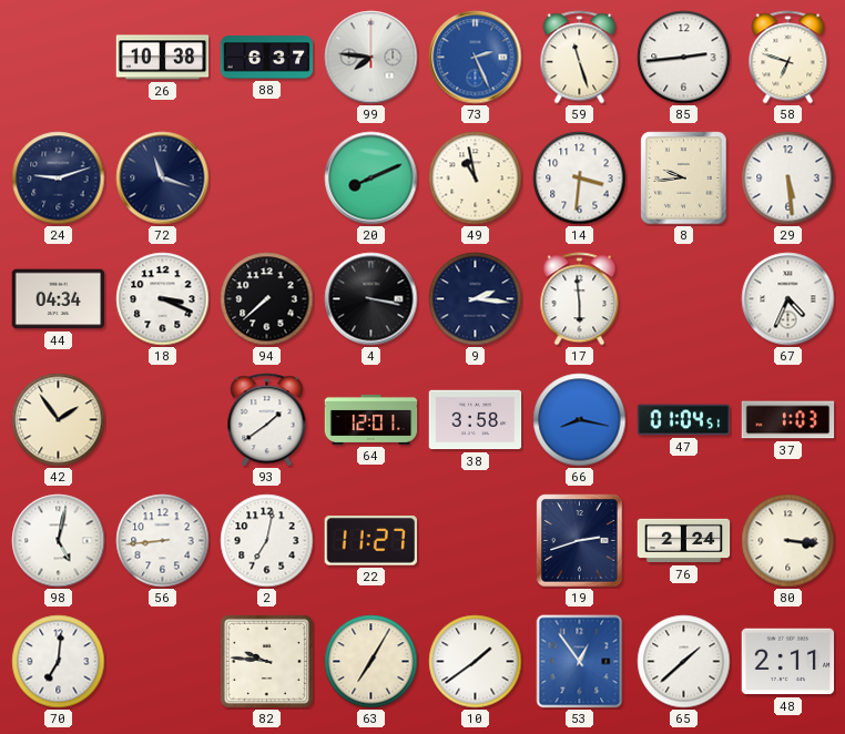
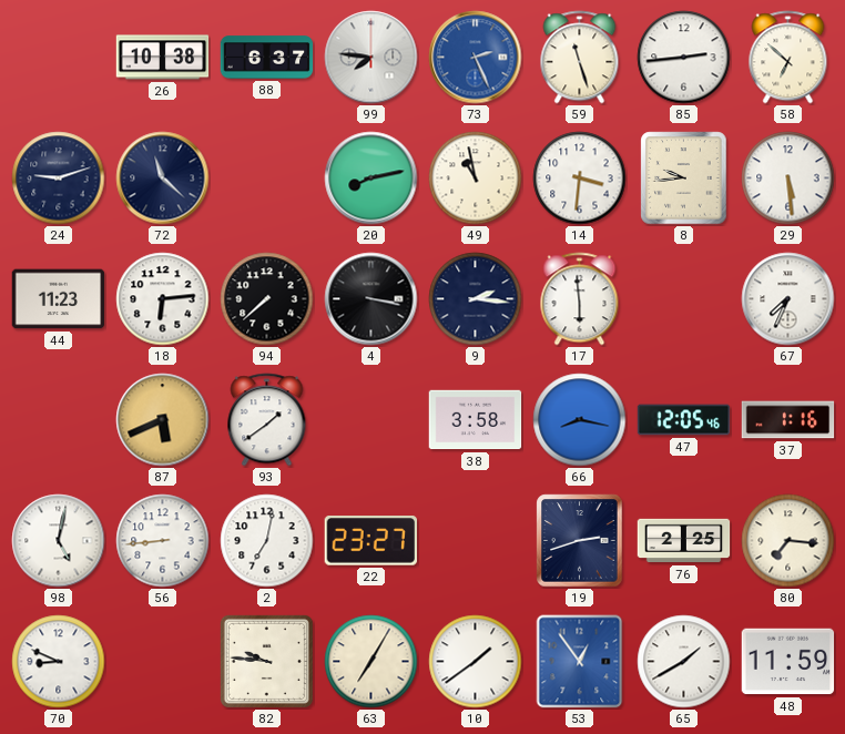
58: 6:48 -> 6:52
72: 11:18 -> 11:22
20: 8:11 -> 8:13
44: 04:34 -> 11:23
18: 3:19 -> 6:14
67: 4:34 -> 7:34
42: 1:54 -> none
87: none -> 5:41
64: 12:01 -> none
47: 01:04 -> 12:05
37: 1:03 -> 1:16
22: 11:27 -> 23:27
76: 2:24 -> 2:25
80: 3:16 -> 7:16
70: 7:01 -> 8:49
65: 1:38 -> 1:40
48: 2:11 -> 11:59
